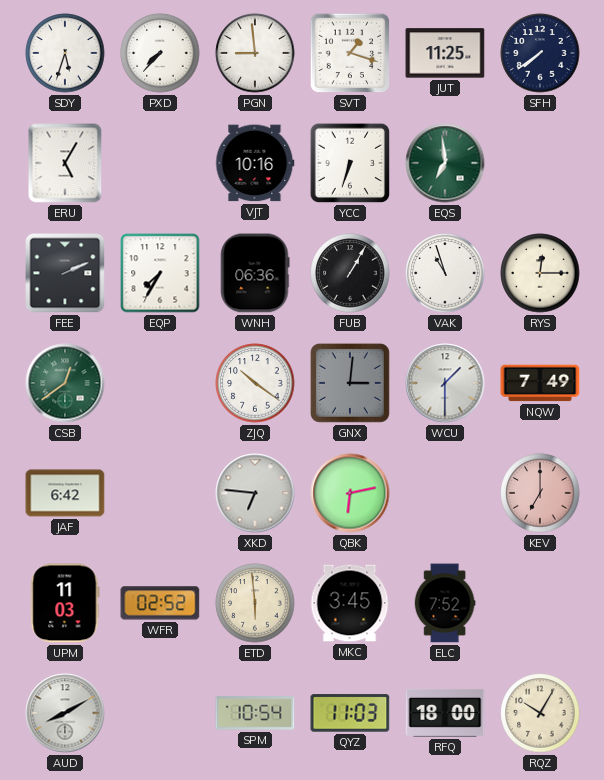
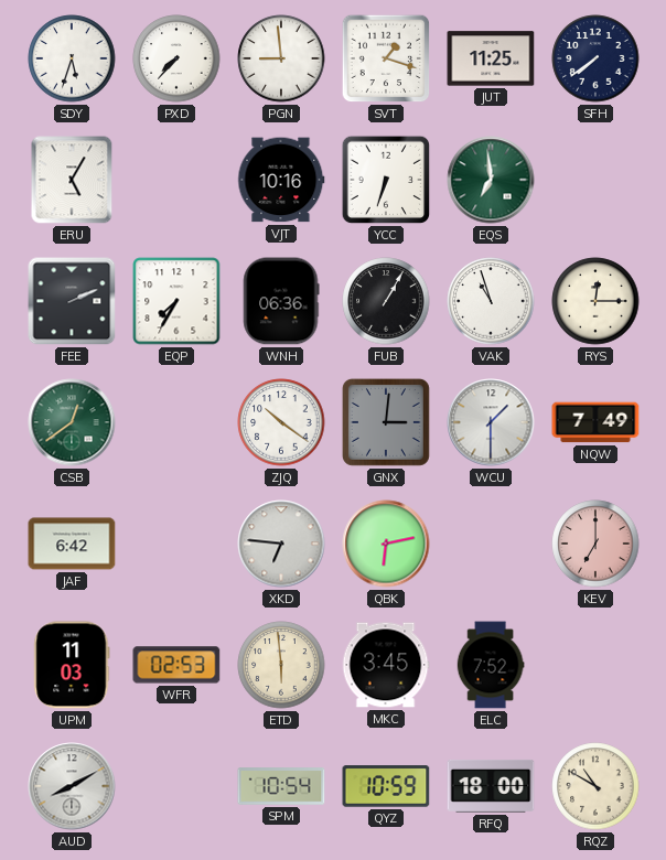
WFR: 02:52 -> 02:53
QYZ: 11:03 -> 10:59
RQZ: 10:05 -> 10:50
